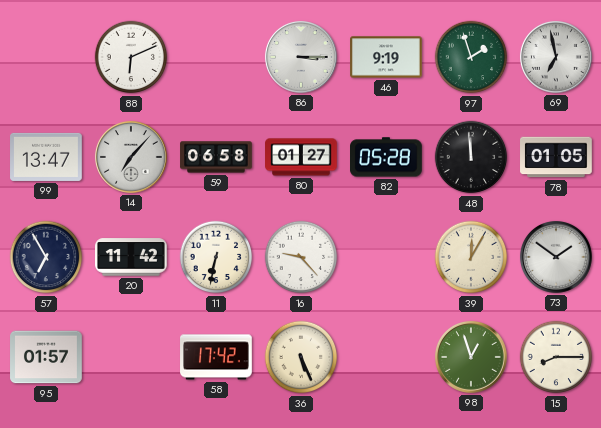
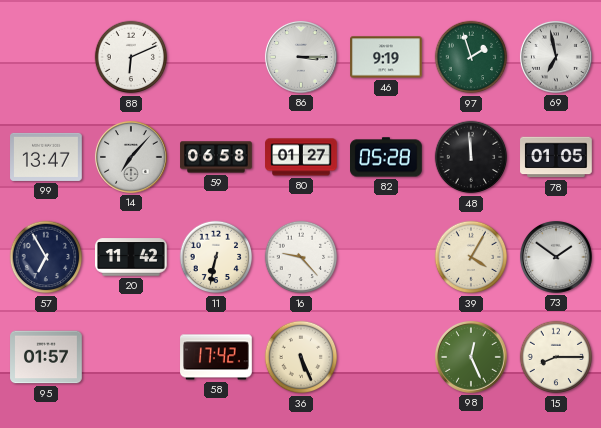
39: 12:05 -> 4:05
98: 12:57 -> 12:26
